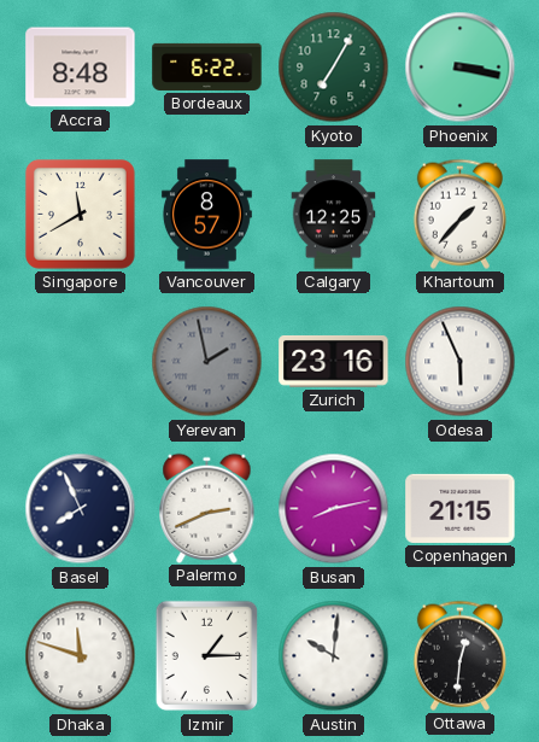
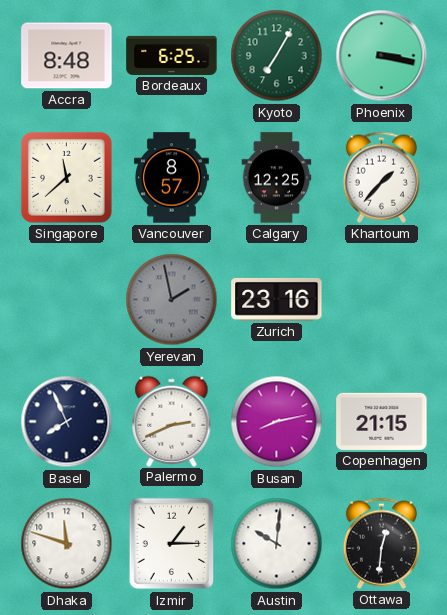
Bordeaux: 6:22 -> 6:25
Singapore: 11:40 -> 11:38
Odesa: 5:56 -> none
